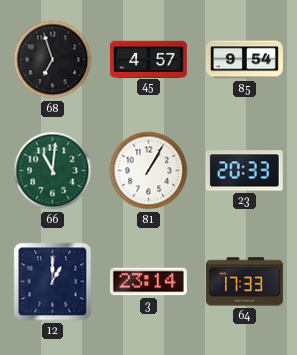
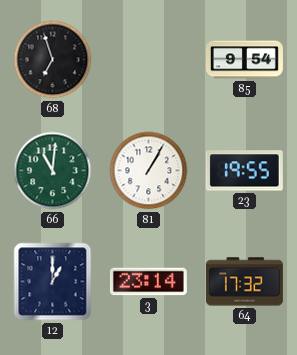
45: 4:57 -> none
23: 20:33 -> 19:55
64: 17:33 -> 17:32
